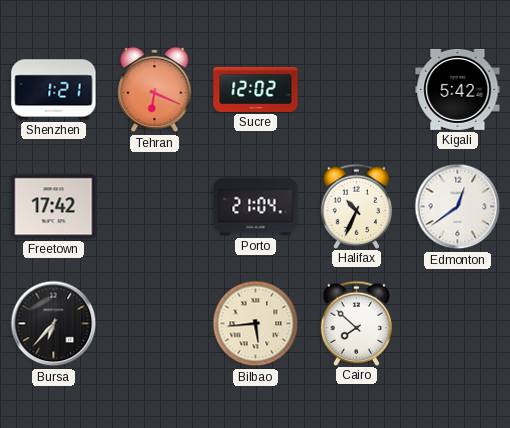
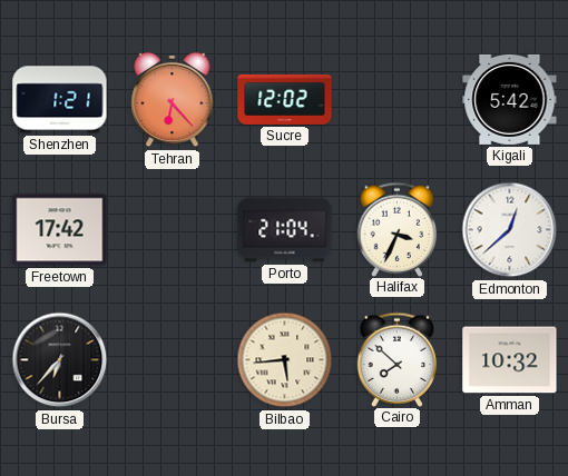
Tehran: 6:19 -> 6:23
Halifax: 10:34 -> 3:34
Edmonton: 12:39 -> 12:38
Amman: none -> 10:32
